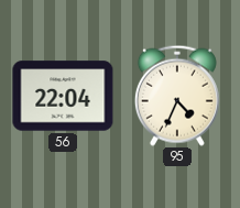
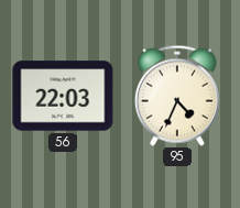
56: 22:04 -> 22:03
